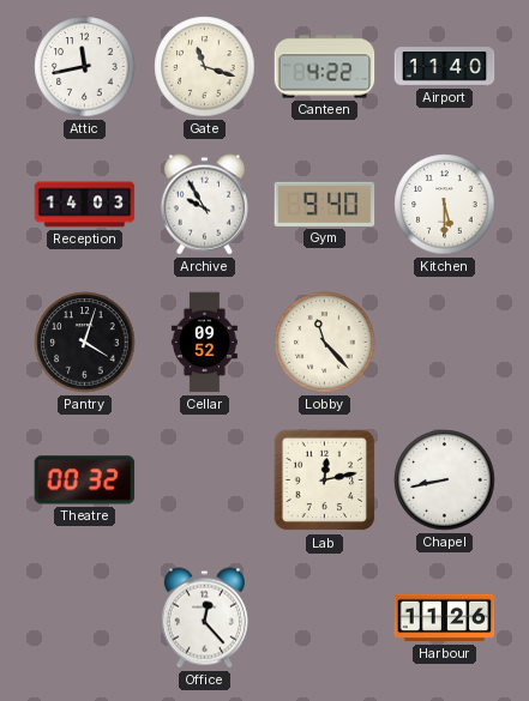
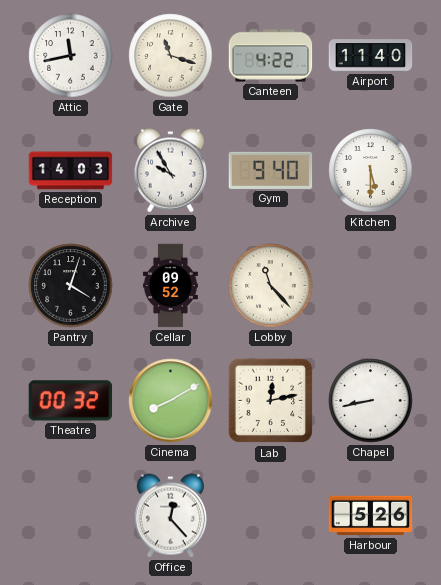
Cinema: none -> 8:10
Harbour: 11:26 -> 5:26
